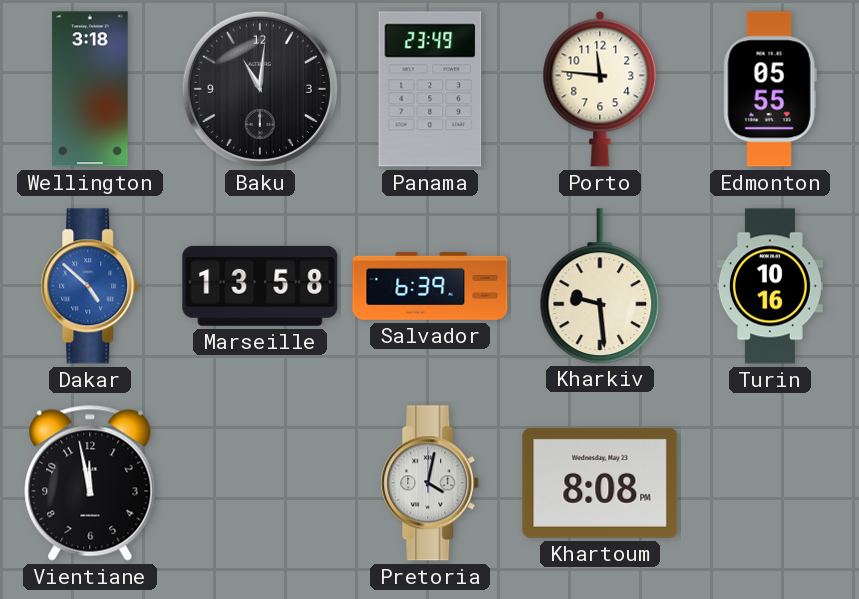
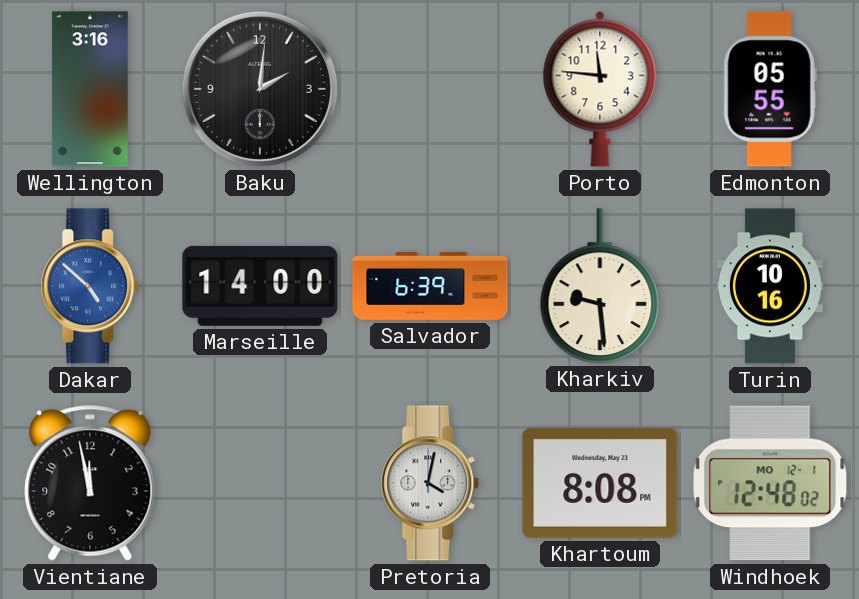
Wellington: 3:18 -> 3:16
Baku: 11:01 -> 2:01
Panama: 23:49 -> none
Marseille: 13:58 -> 14:00
Windhoek: none -> 12:48
